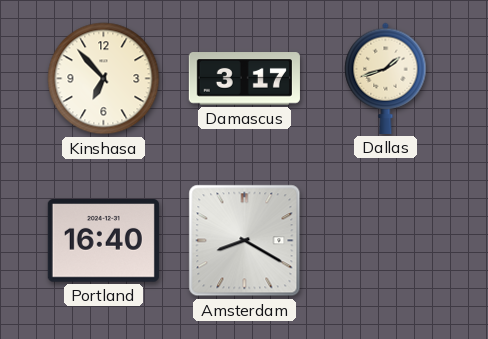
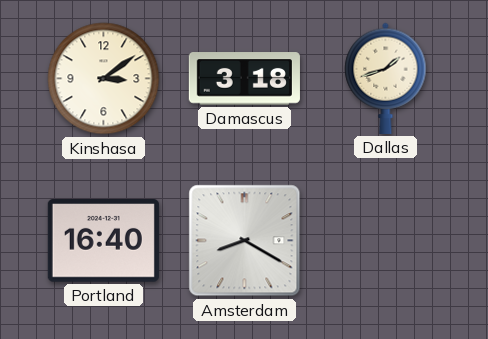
Kinshasa: 6:53 -> 3:09
Damascus: 3:17 -> 3:18
